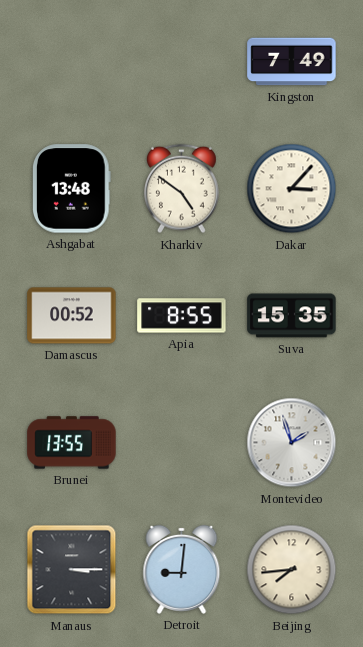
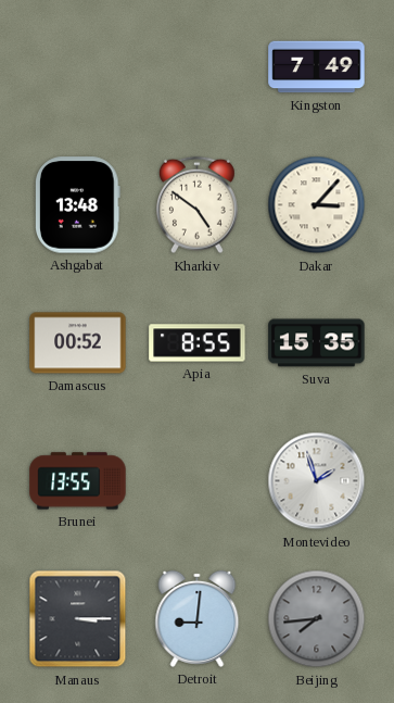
Beijing dial: cream -> grey
